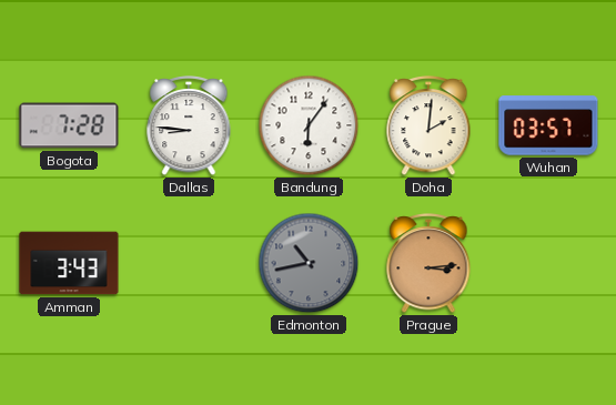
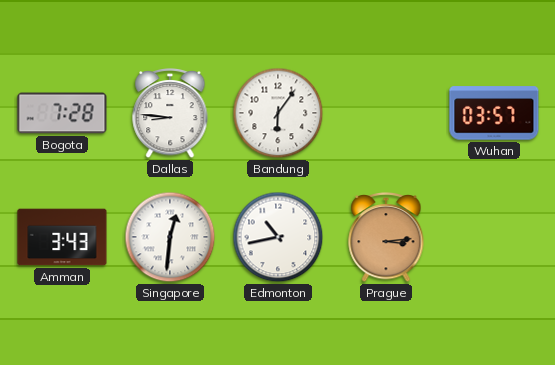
Doha: 2:01 -> none
Singapore: none -> 12:31
Edmonton dial: grey -> white
